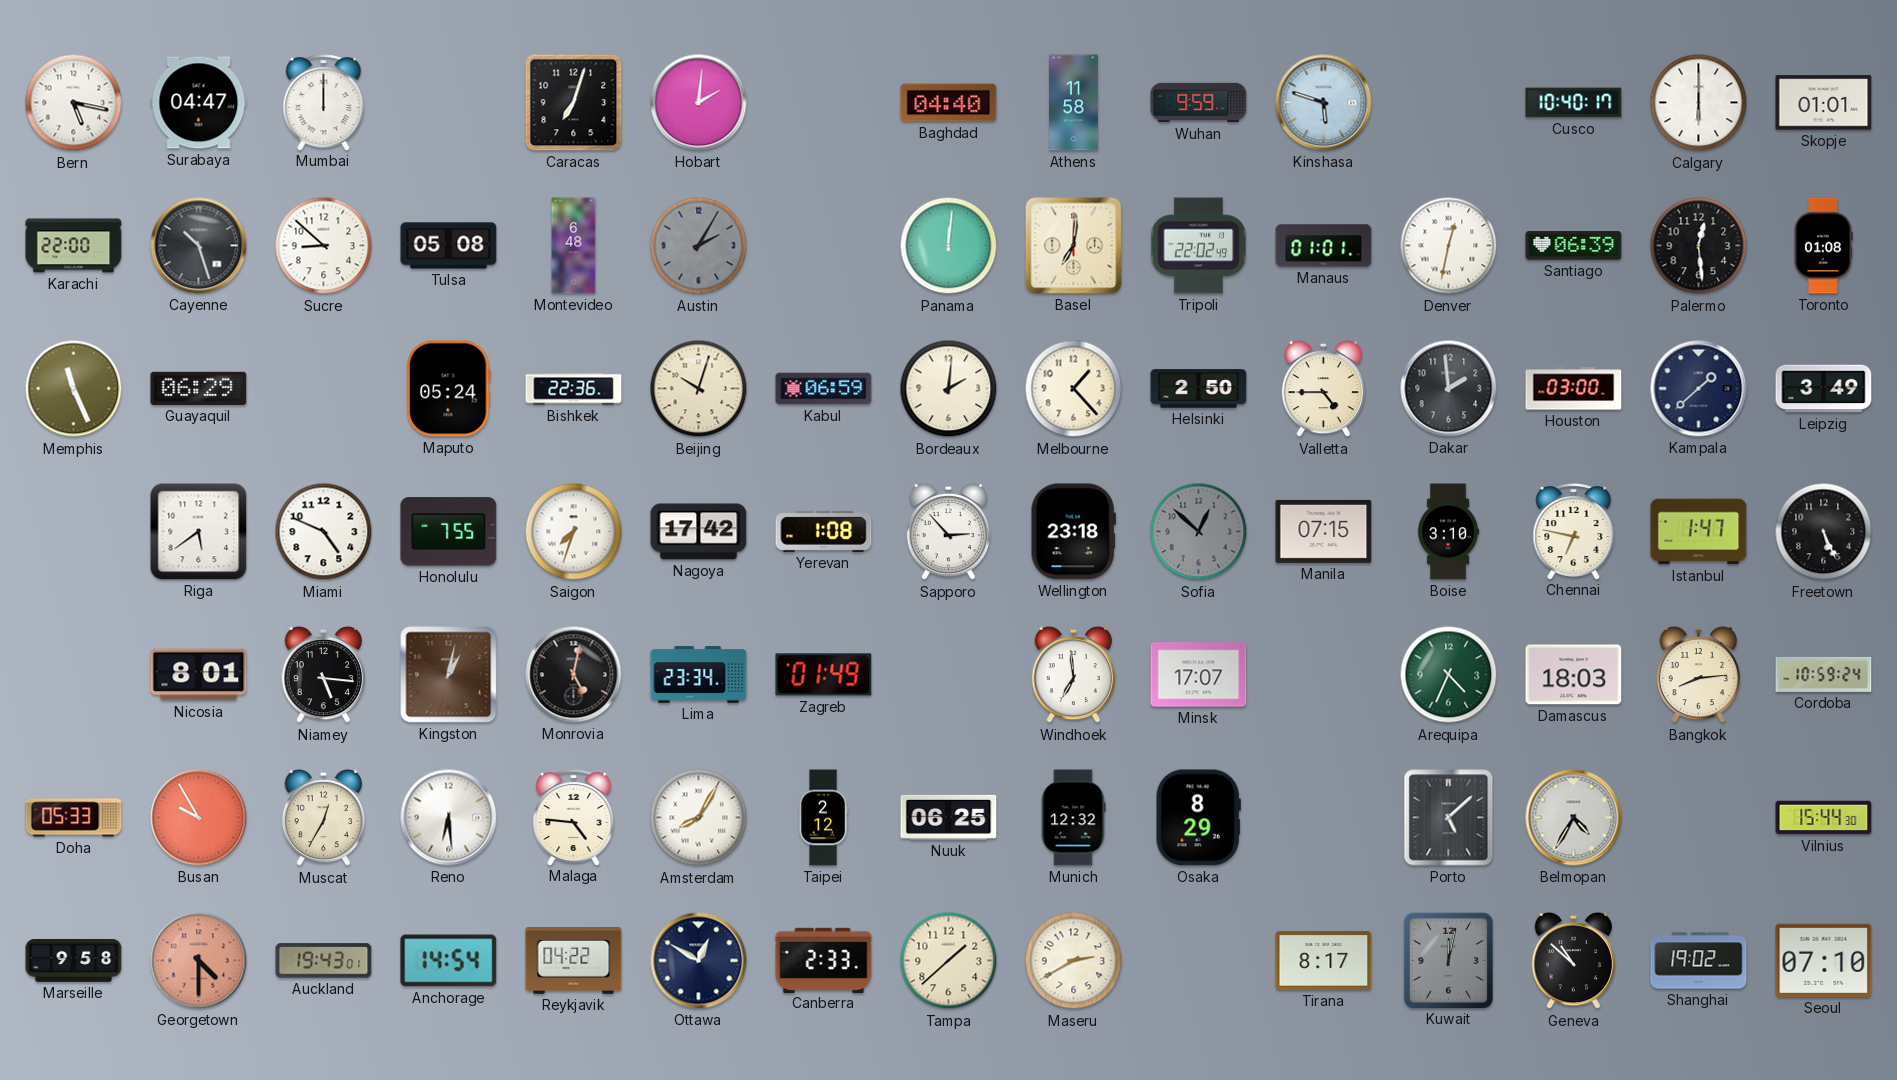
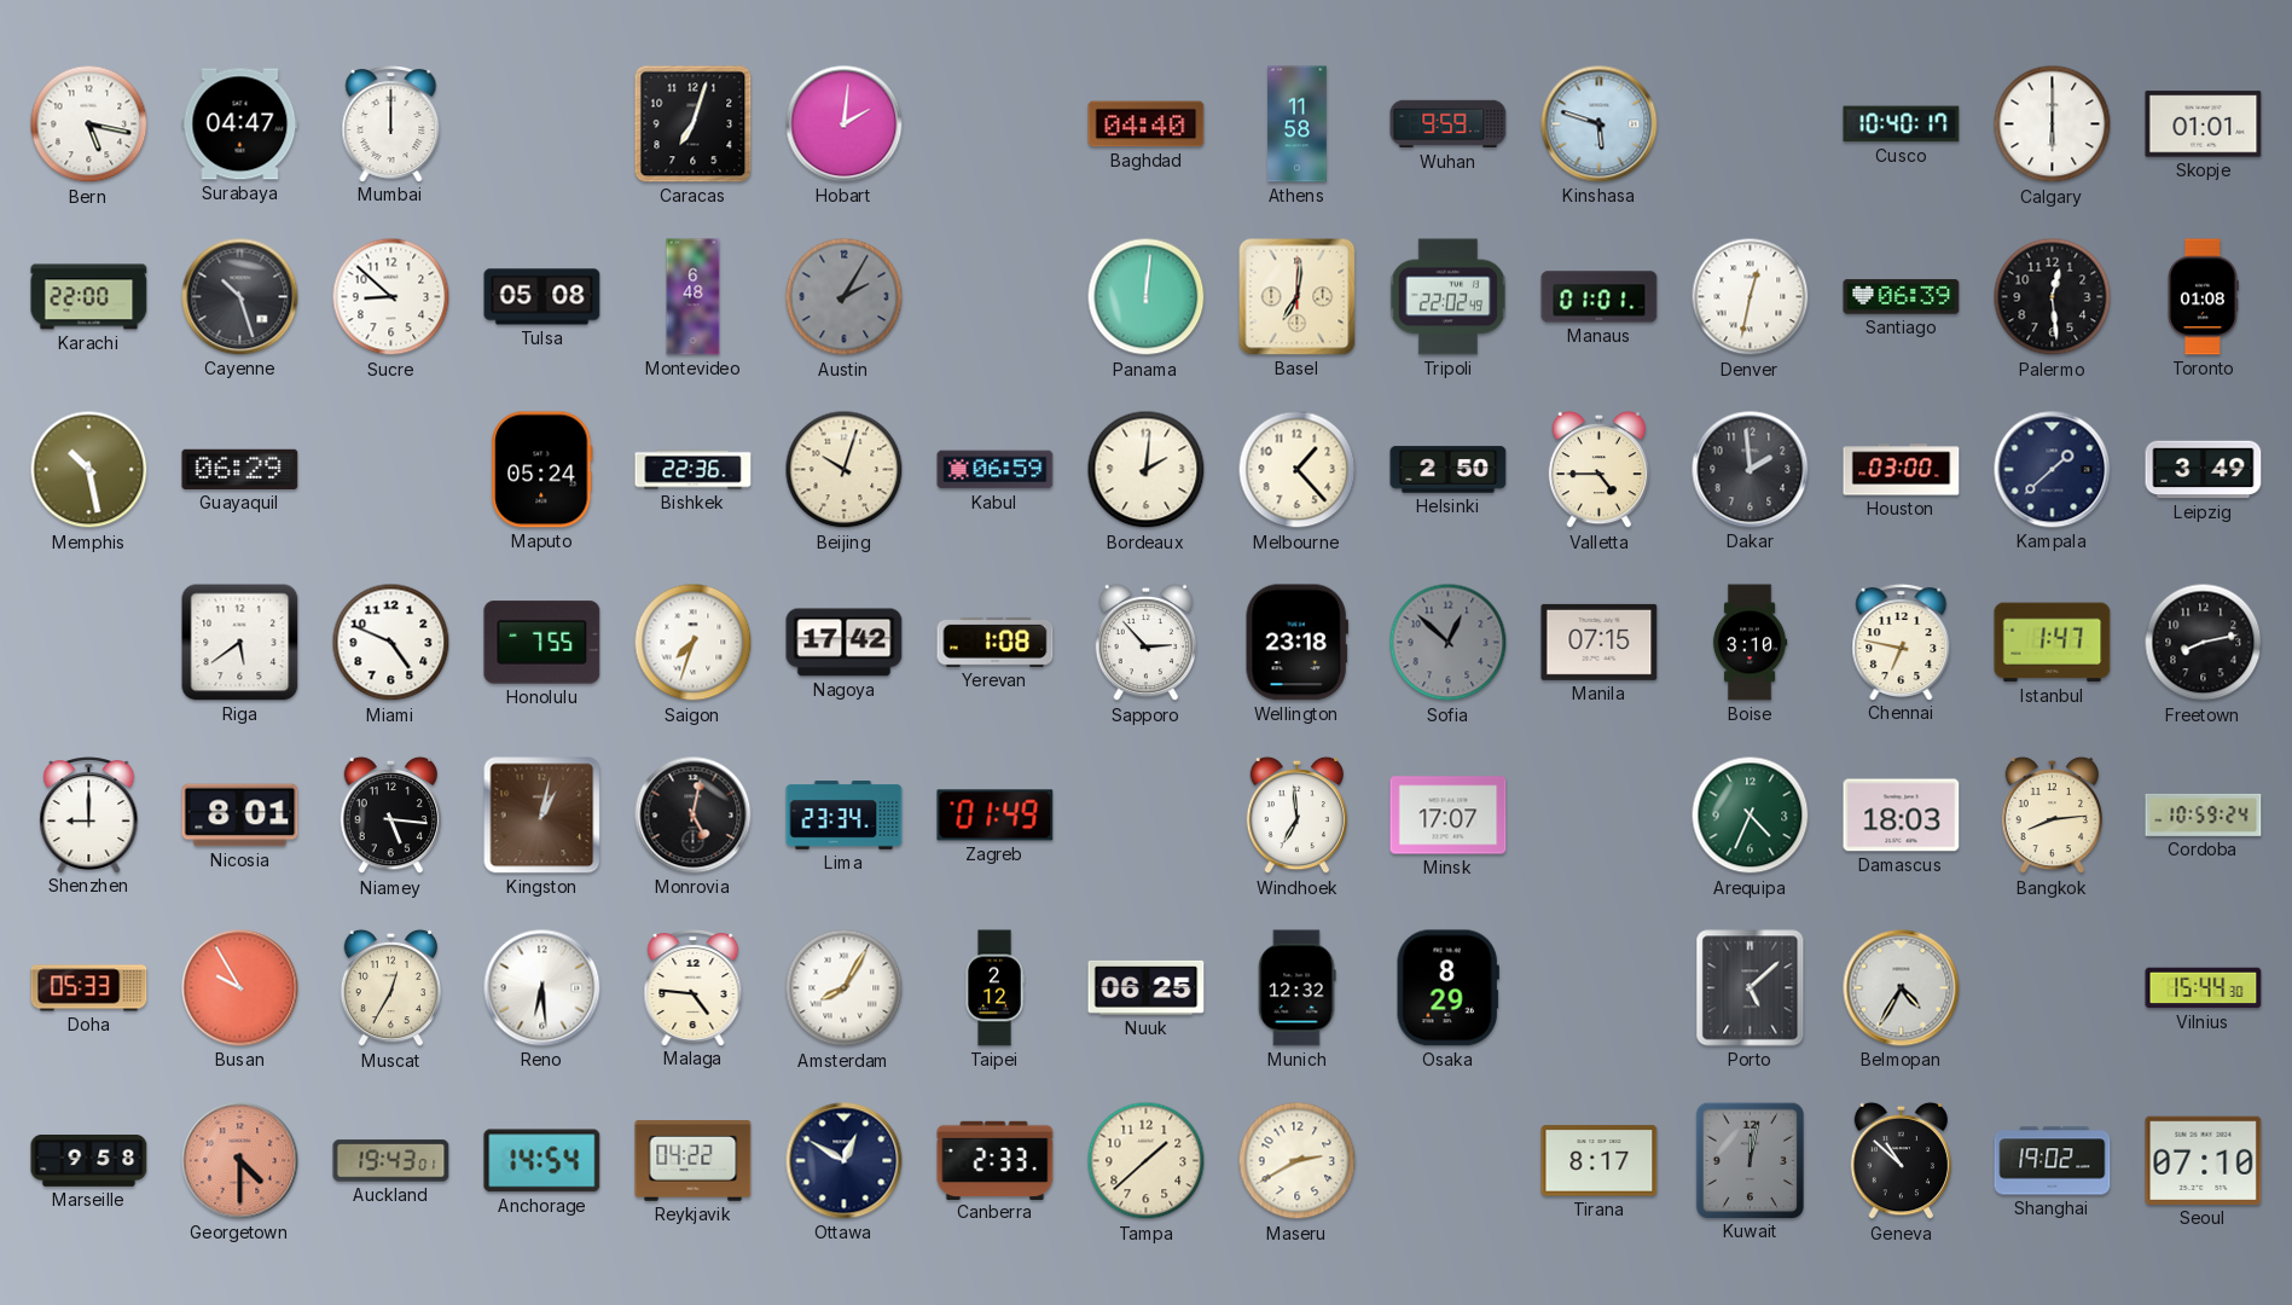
Memphis: 11:26 -> 10:28
Freetown: 5:26 -> 8:13
Shenzhen: none -> 9:00
